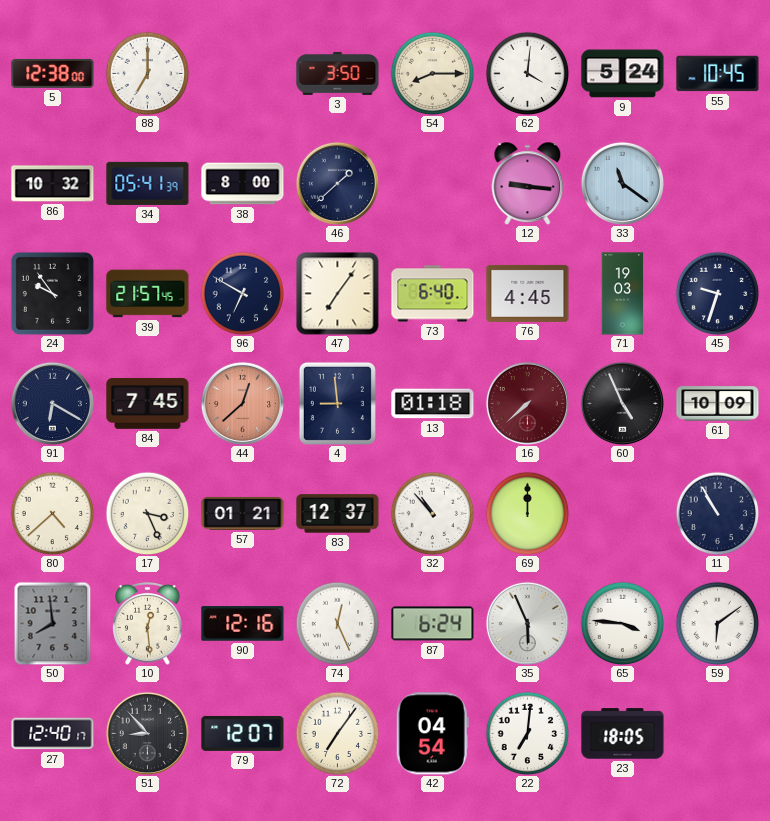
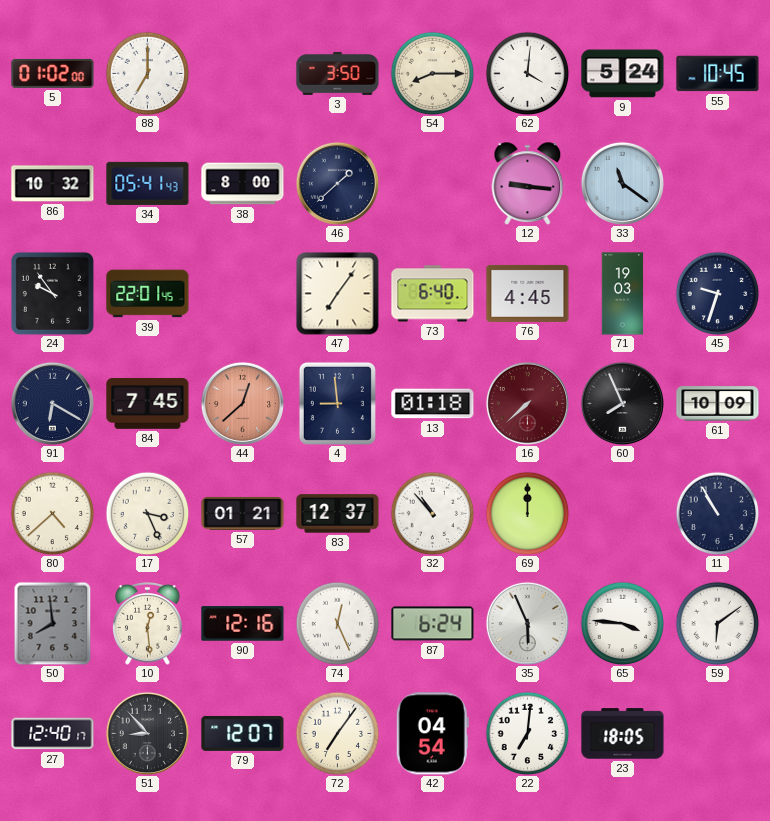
5: 12:38 -> 01:02
34: 05:41:39 -> 05:41:43
39: 21:57 -> 22:01
96: 6:50 -> none
60: 4:56 -> 7:56
